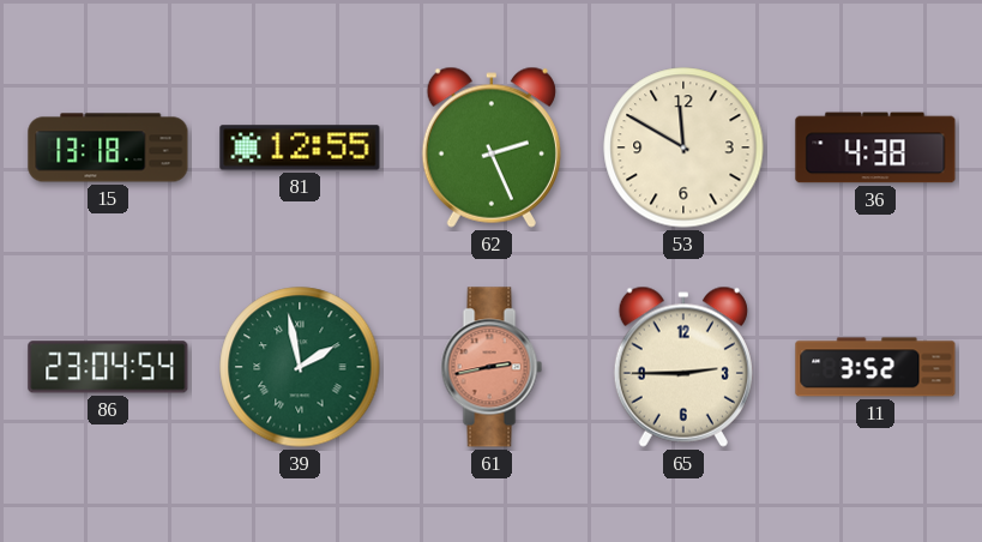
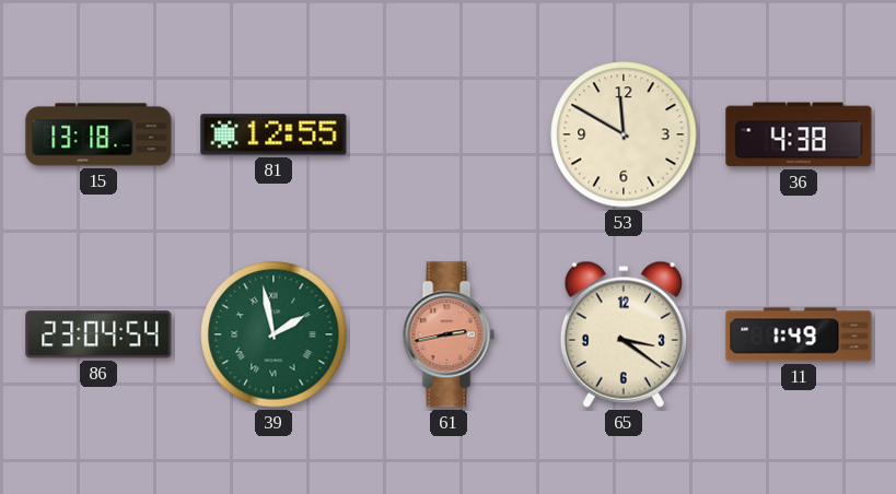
62: 2:26 -> none
65: 2:45 -> 3:21
11: 3:52 -> 1:49
